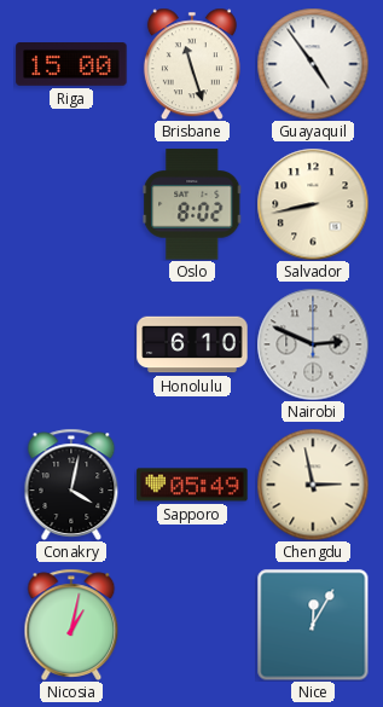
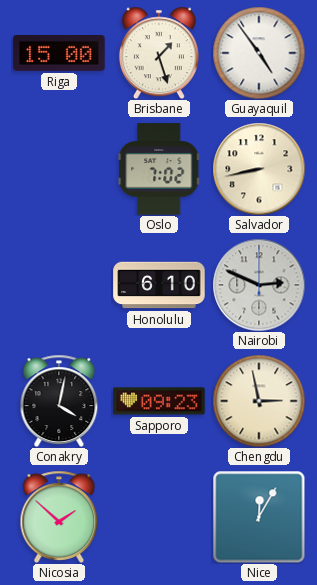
Brisbane: 11:27 -> 1:27
Oslo: 8:02 -> 7:02
Sapporo: 05:49 -> 09:23
Nicosia: 1:02 -> 1:52
